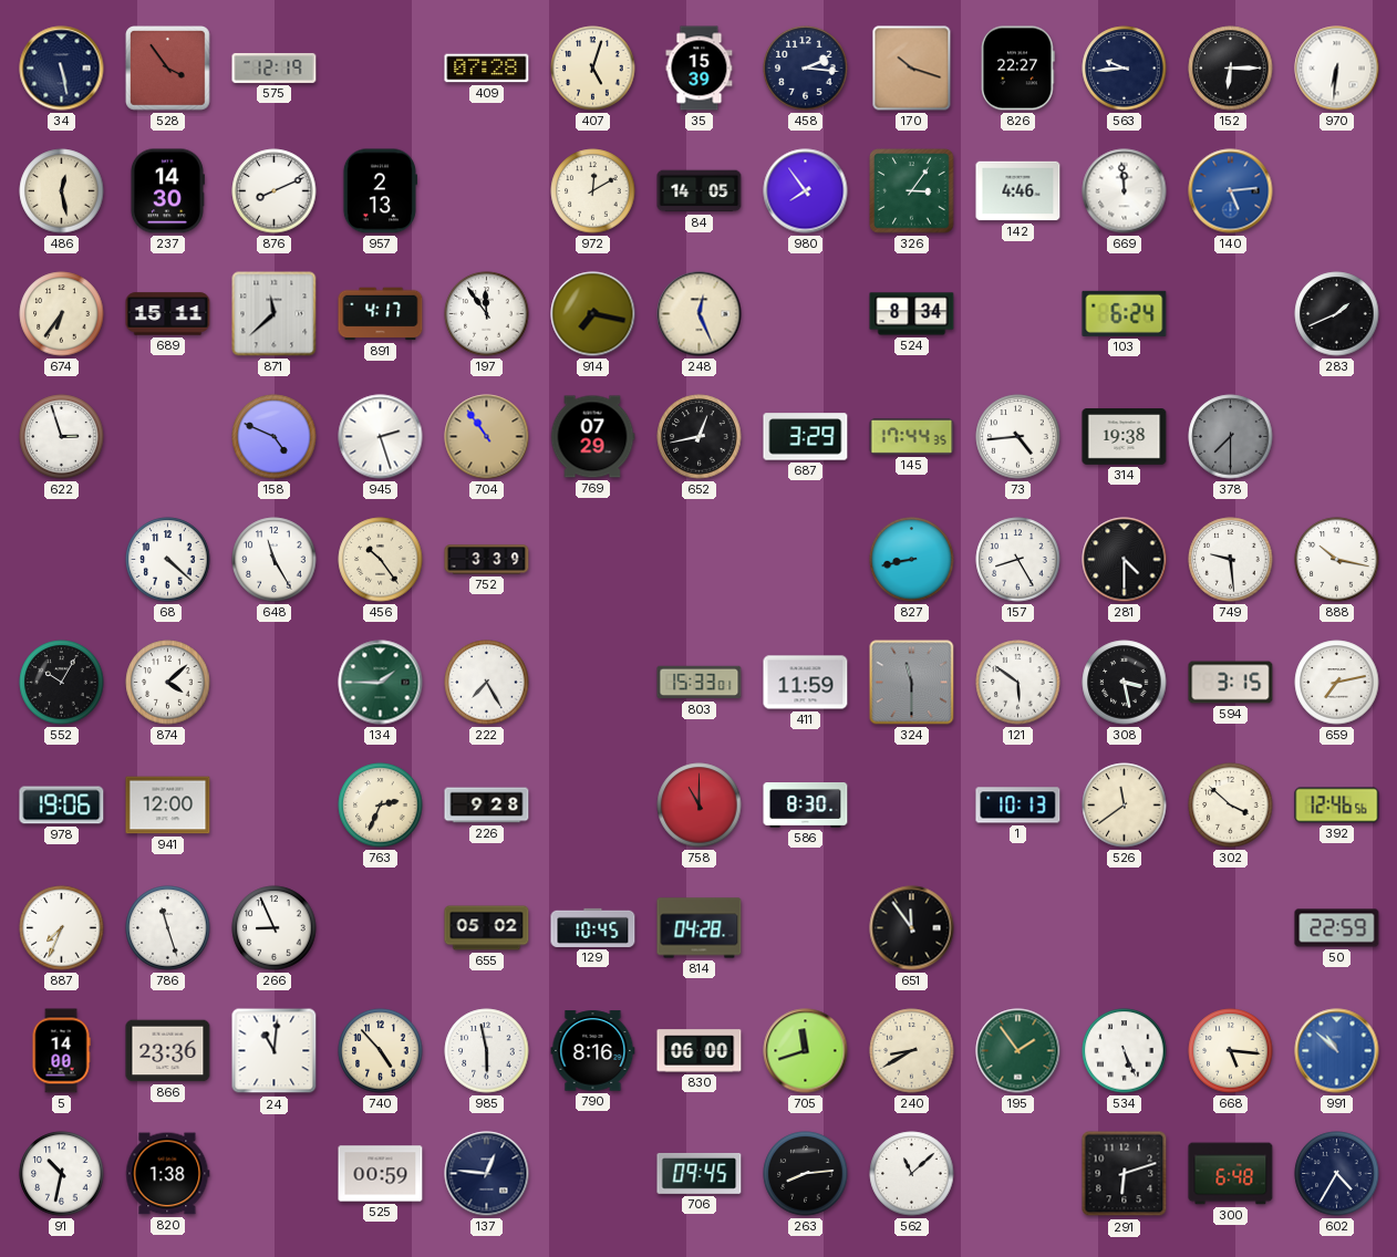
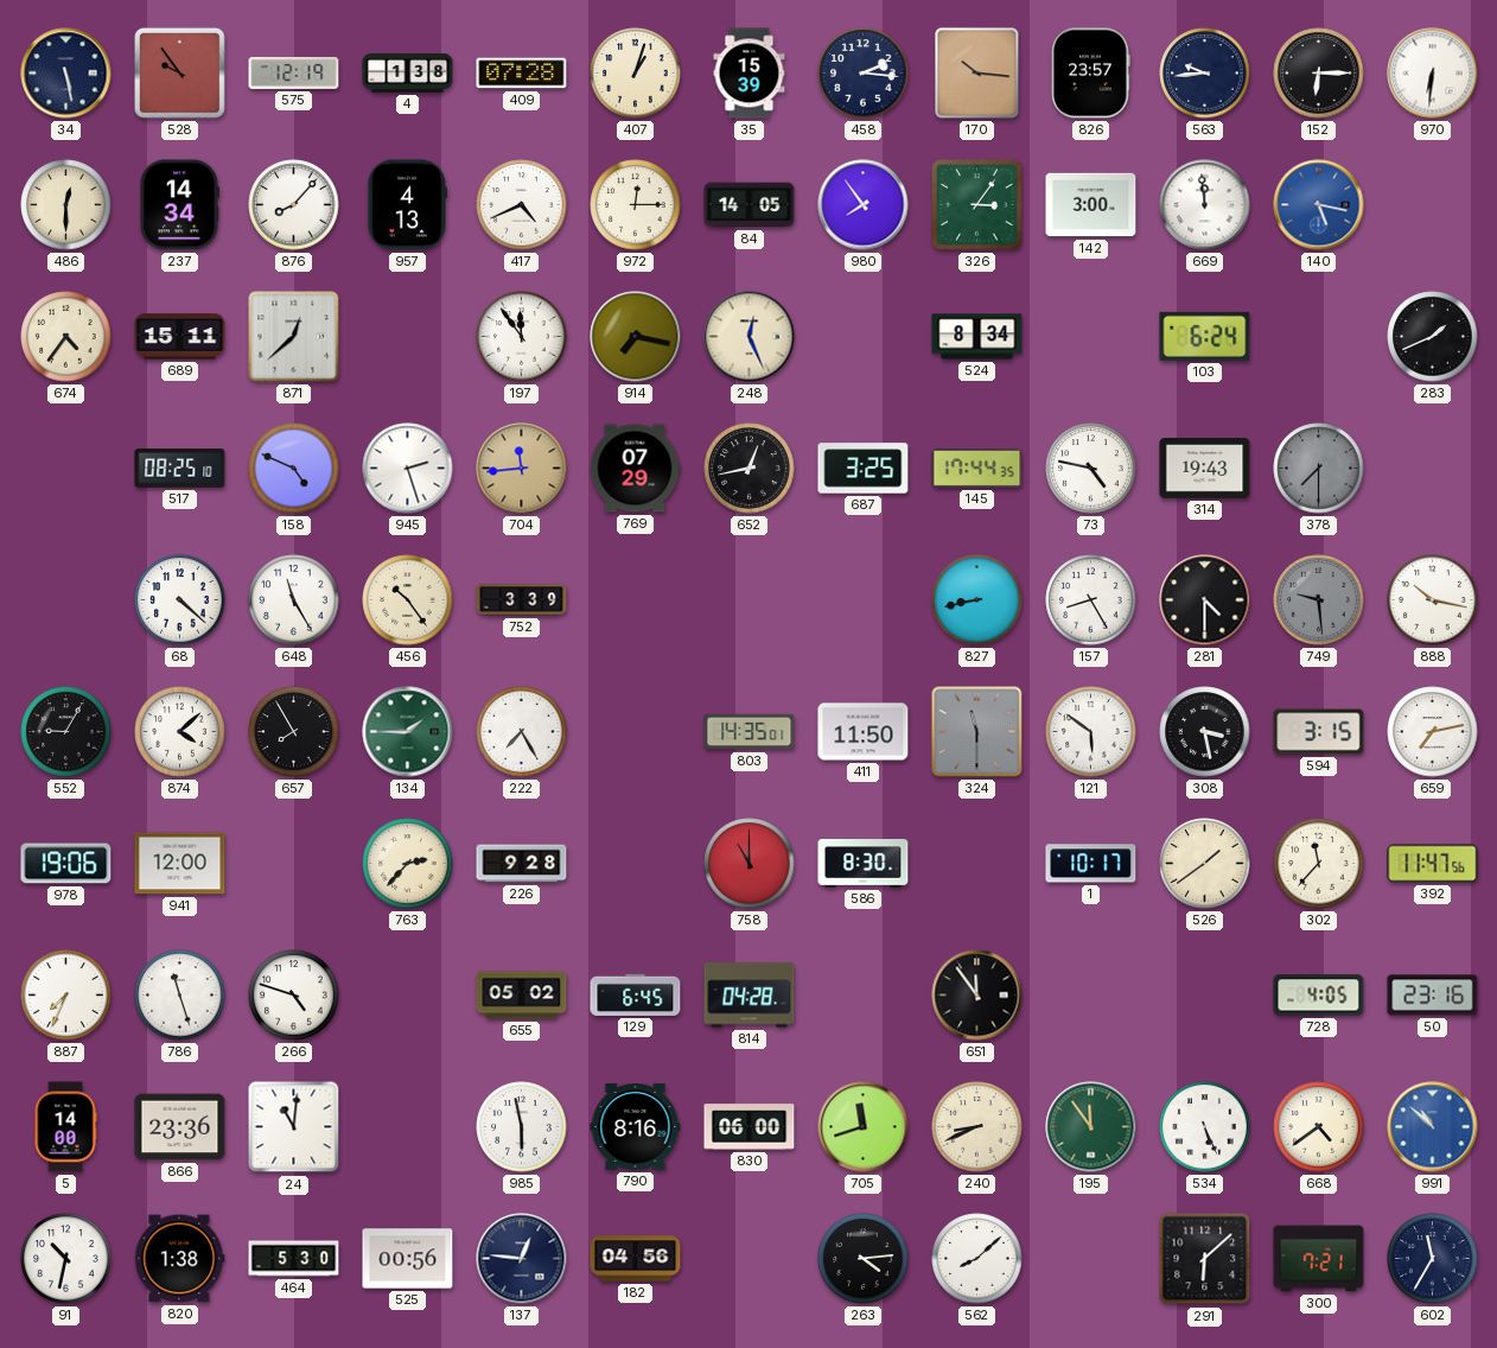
528: 3:54 -> 9:54
4: none -> 1:38
407: 5:03 -> 1:03
170: 10:18 -> 10:16
826: 22:27 -> 23:57
486: 12:28 -> 12:30
237: 14:30 -> 14:34
876: 8:11 -> 8:07
957: 2:13 -> 4:13
417: none -> 4:41
972: 12:10 -> 12:15
142: 4:46 -> 3:00
140: 5:14 -> 5:17
674: 6:36 -> 4:36
871: 11:38 -> 12:38
891: 4:17 -> none
622: 2:57 -> none
517: none -> 08:25
704: 10:54 -> 11:44
687: 3:29 -> 3:25
73: 4:44 -> 4:47
314: 19:38 -> 19:43
749 dial: white -> grey
552: 10:05 -> 9:05
657: none -> 7:55
803: 15:33 -> 14:35
411: 11:59 -> 11:50
763: 2:34 -> 2:37
1: 10:13 -> 10:17
526: 11:39 -> 1:39
302: 3:52 -> 11:37
392: 12:46 -> 11:47
266: 8:56 -> 4:48
129: 10:45 -> 6:45
728: none -> 4:05
50: 22:59 -> 23:16
740: 4:53 -> none
240: 8:40 -> 8:41
195: 1:54 -> 11:54
668: 5:16 -> 4:39
464: none -> 5:30
525: 00:59 -> 00:56
182: none -> 04:56
706: 09:45 -> none
263: 8:14 -> 4:14
562: 11:08 -> 8:08
291: 6:12 -> 6:08
300: 6:48 -> 7:21
602: 4:35 -> 11:35
